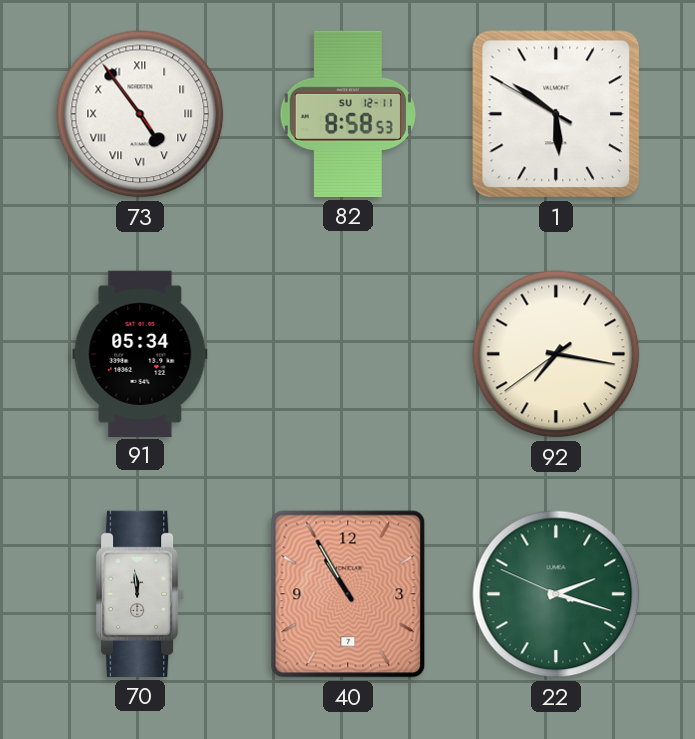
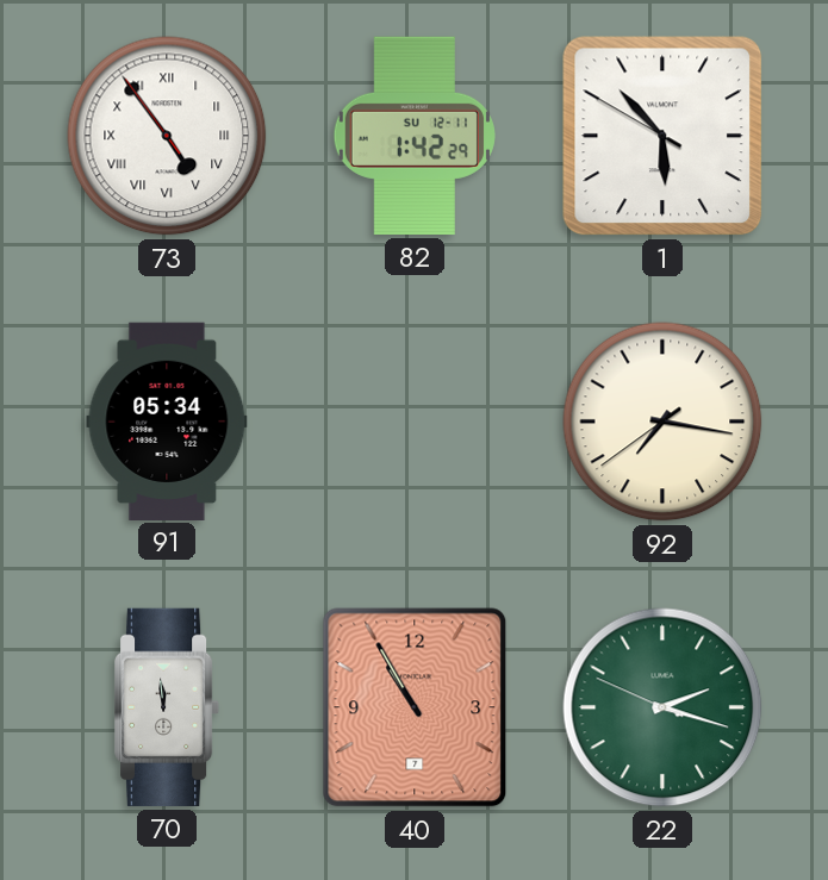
82: 8:58 -> 1:42
1: 5:50 -> 5:52
